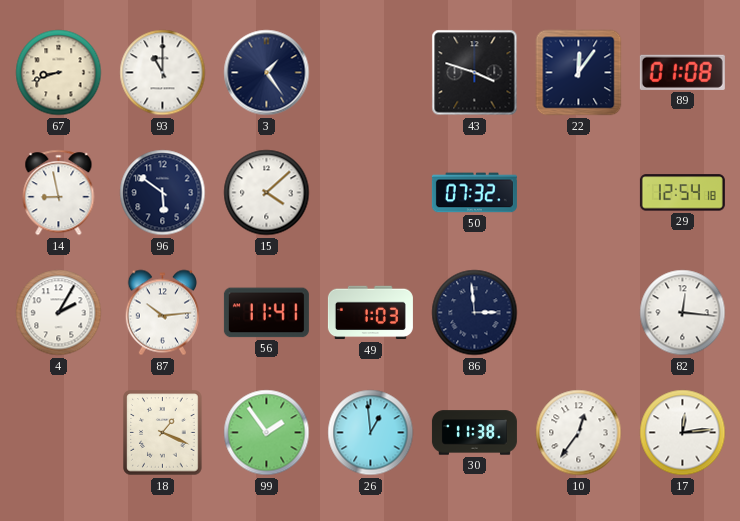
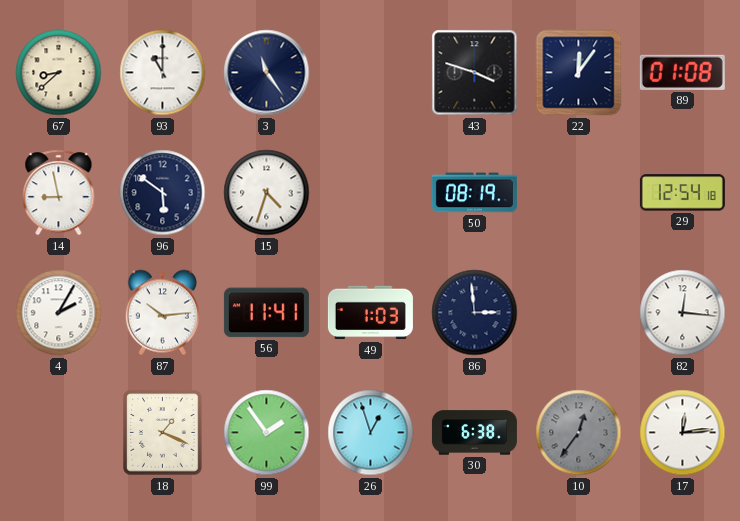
67: 8:42 -> 8:38
3: 1:24 -> 11:24
15: 4:08 -> 4:33
50: 07:32 -> 08:19
26: 12:59 -> 12:57
30: 11:38 -> 6:38
10 dial: white -> grey
